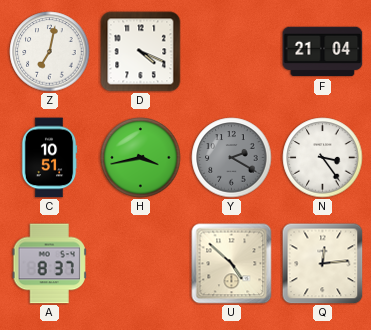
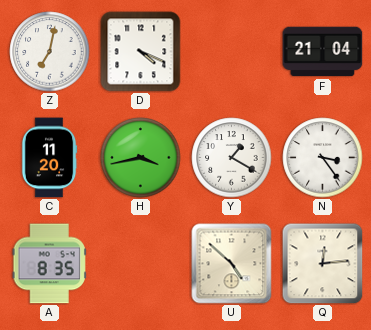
C: 10:51 -> 11:20
Y: 2:20 -> 1:20
Y dial: grey -> white
A: 8:37 -> 8:35
